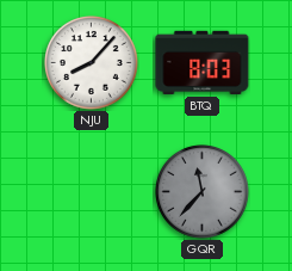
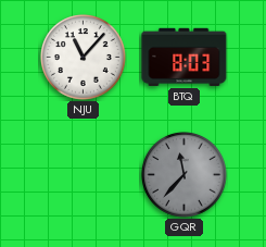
NJU: 8:07 -> 11:07
